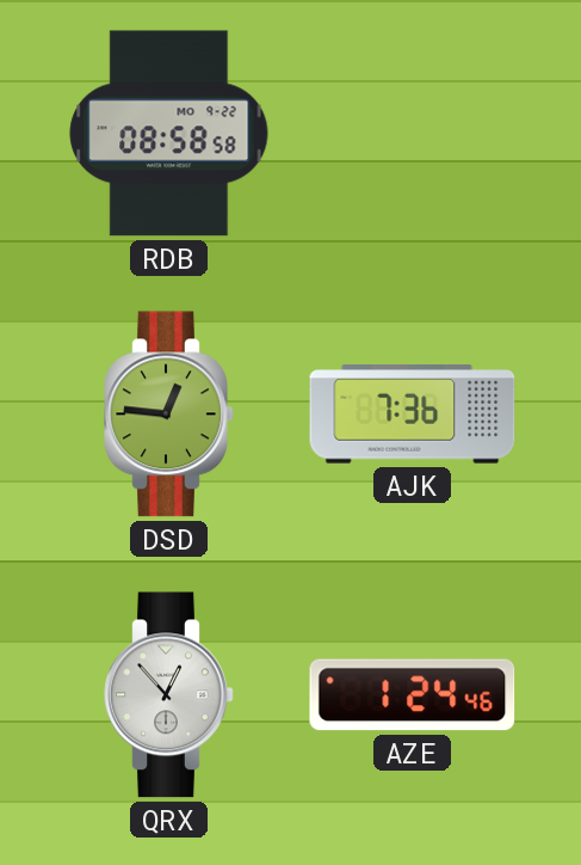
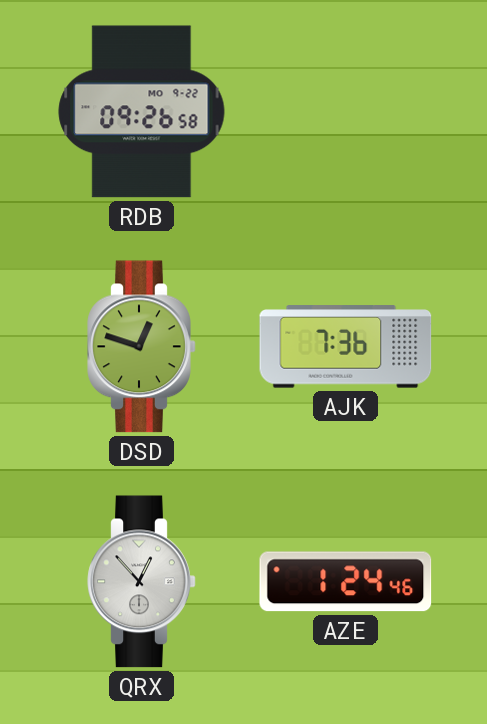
RDB: 08:58 -> 09:26
DSD: 12:46 -> 12:48
